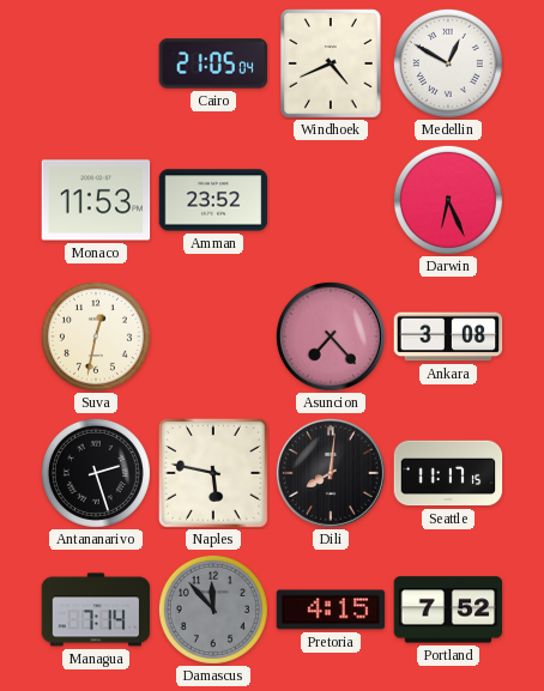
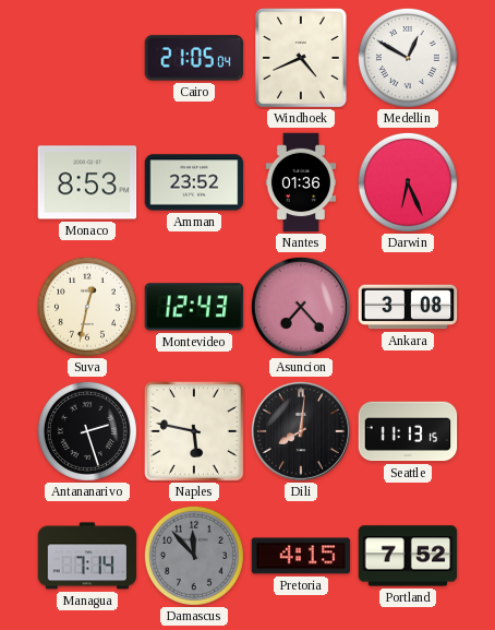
Monaco: 11:53 -> 8:53
Nantes: none -> 01:36
Montevideo: none -> 12:43
Seattle: 11:17 -> 11:13
